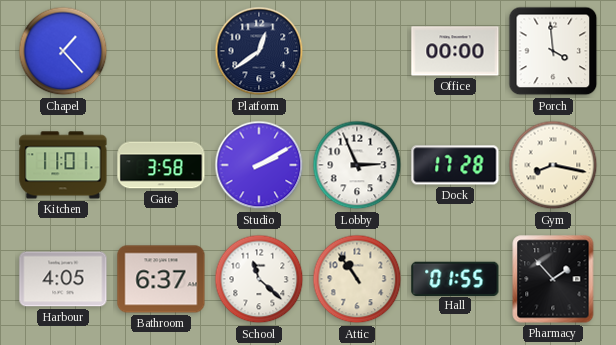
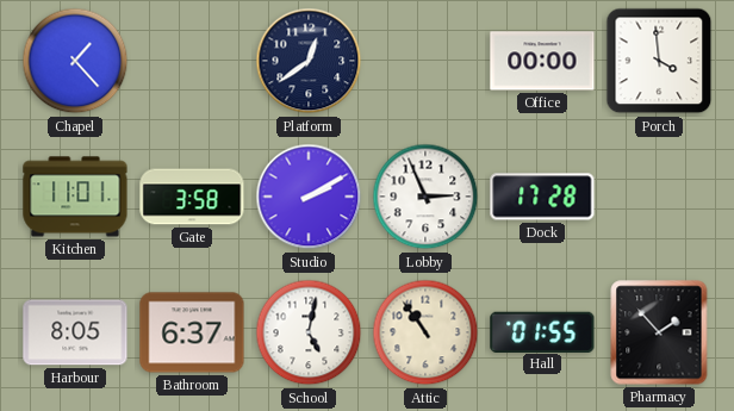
Gym: 8:17 -> none
Harbour: 4:05 -> 8:05
School: 11:22 -> 5:02
